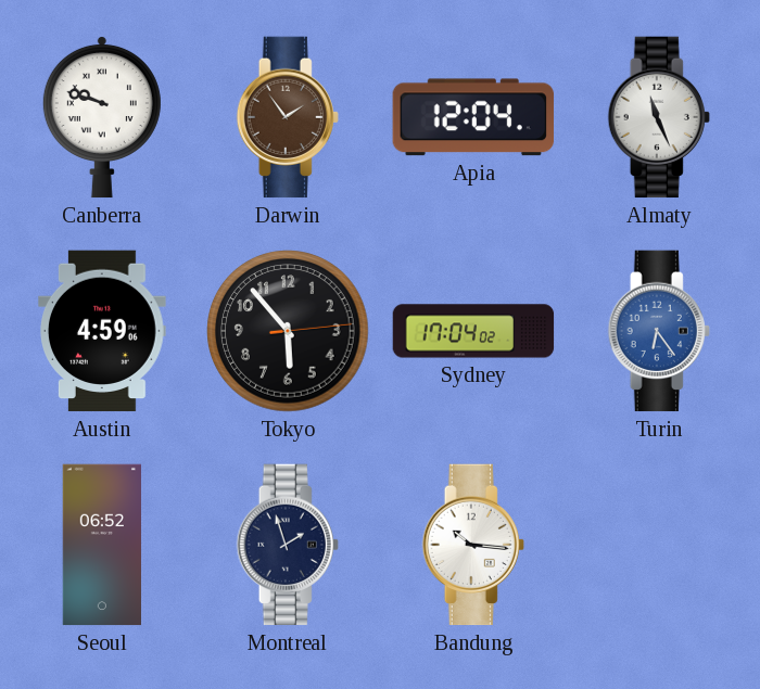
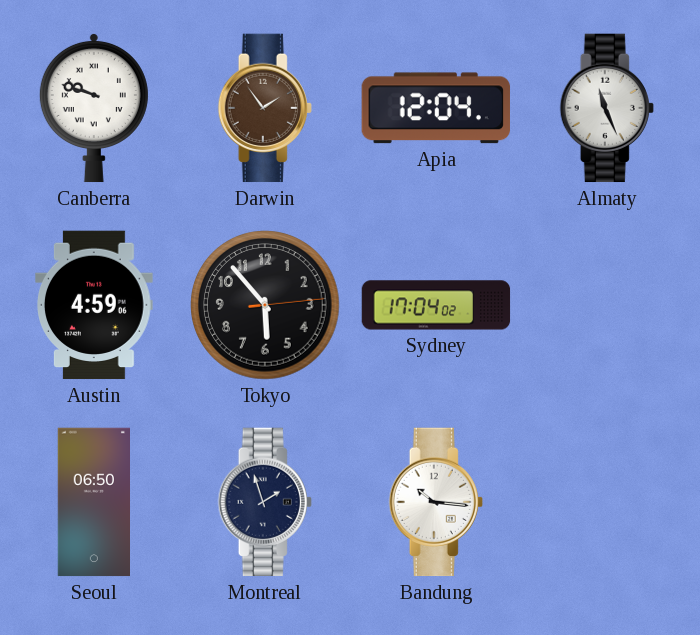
Turin: 6:24 -> none
Seoul: 06:52 -> 06:50
